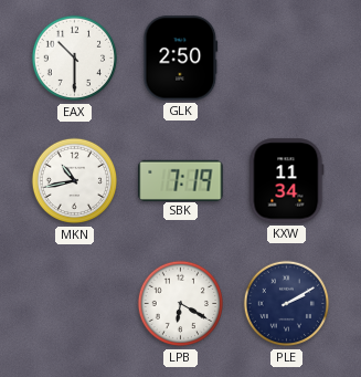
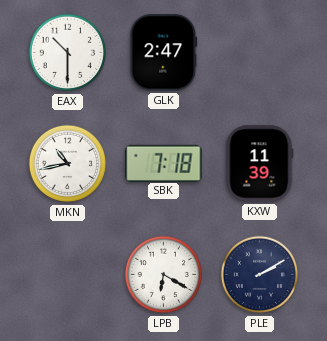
GLK: 2:50 -> 2:47
SBK: 7:19 -> 7:18
KXW: 11:34 -> 11:39
